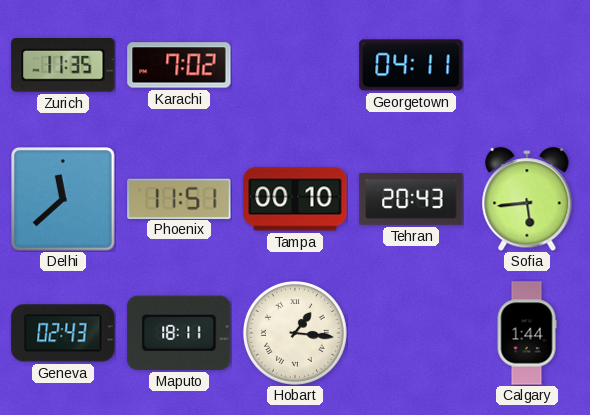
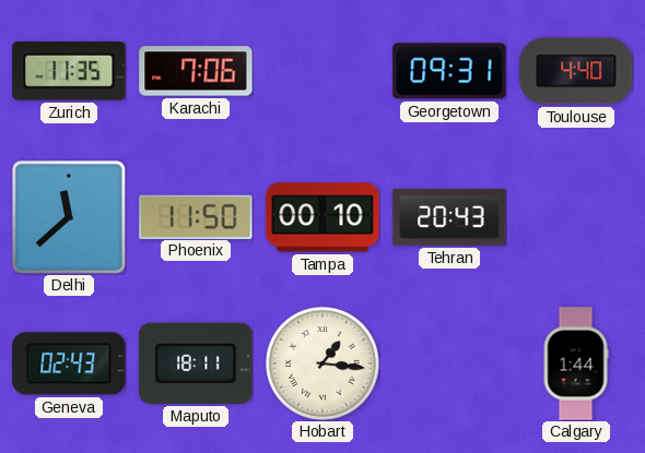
Karachi: 7:02 -> 7:06
Georgetown: 04:11 -> 09:31
Toulouse: none -> 4:40
Phoenix: 11:51 -> 11:50
Sofia: 5:44 -> none
